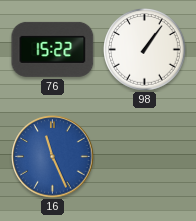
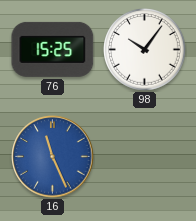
76: 15:22 -> 15:25
98: 1:06 -> 10:06
